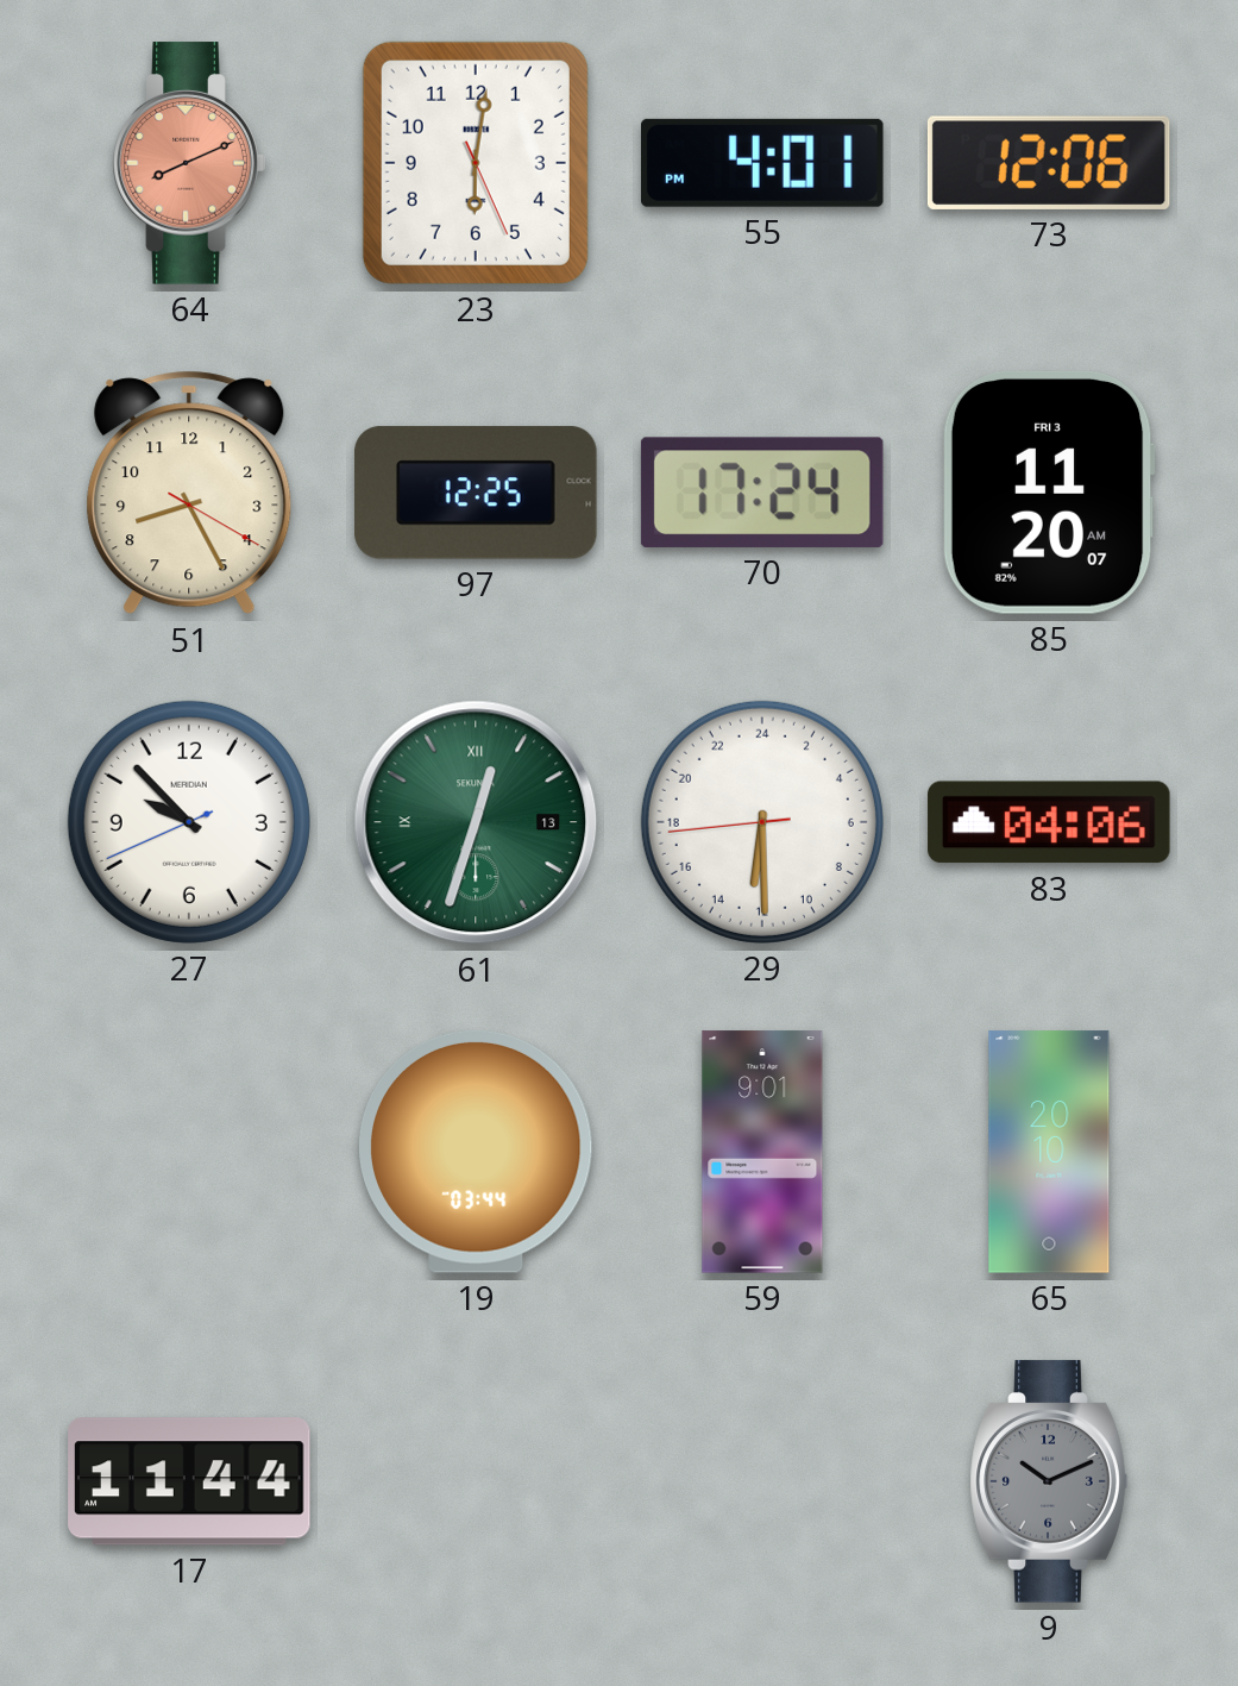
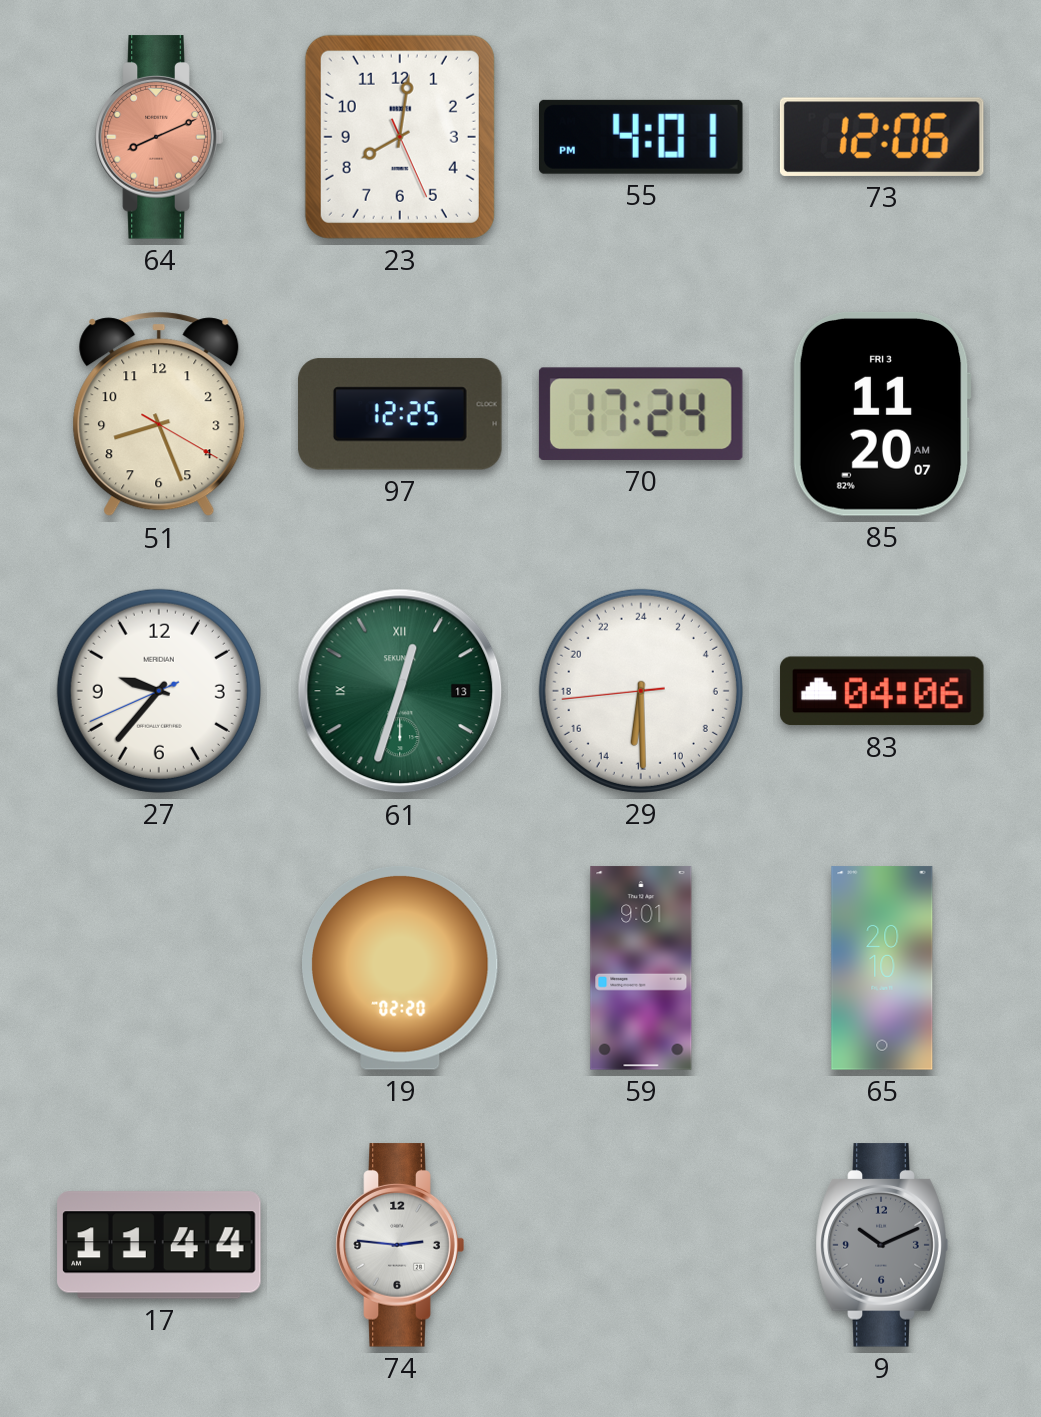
23: 6:01 -> 8:01
51: 8:25 -> 8:26
27: 9:52 -> 9:36
19: 03:44 -> 02:20
74: none -> 2:46
